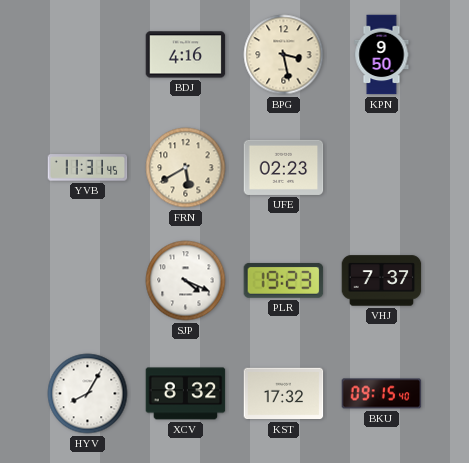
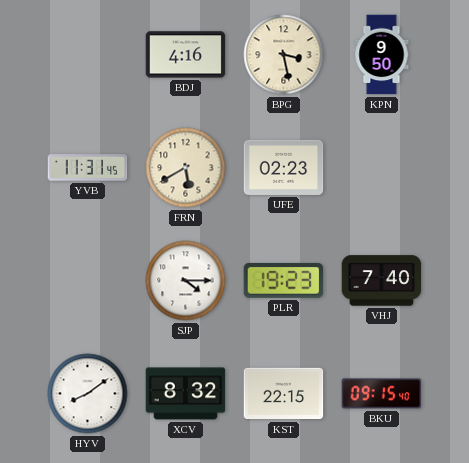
SJP: 4:19 -> 4:15
VHJ: 7:37 -> 7:40
HYV: 8:05 -> 8:09
KST: 17:32 -> 22:15
